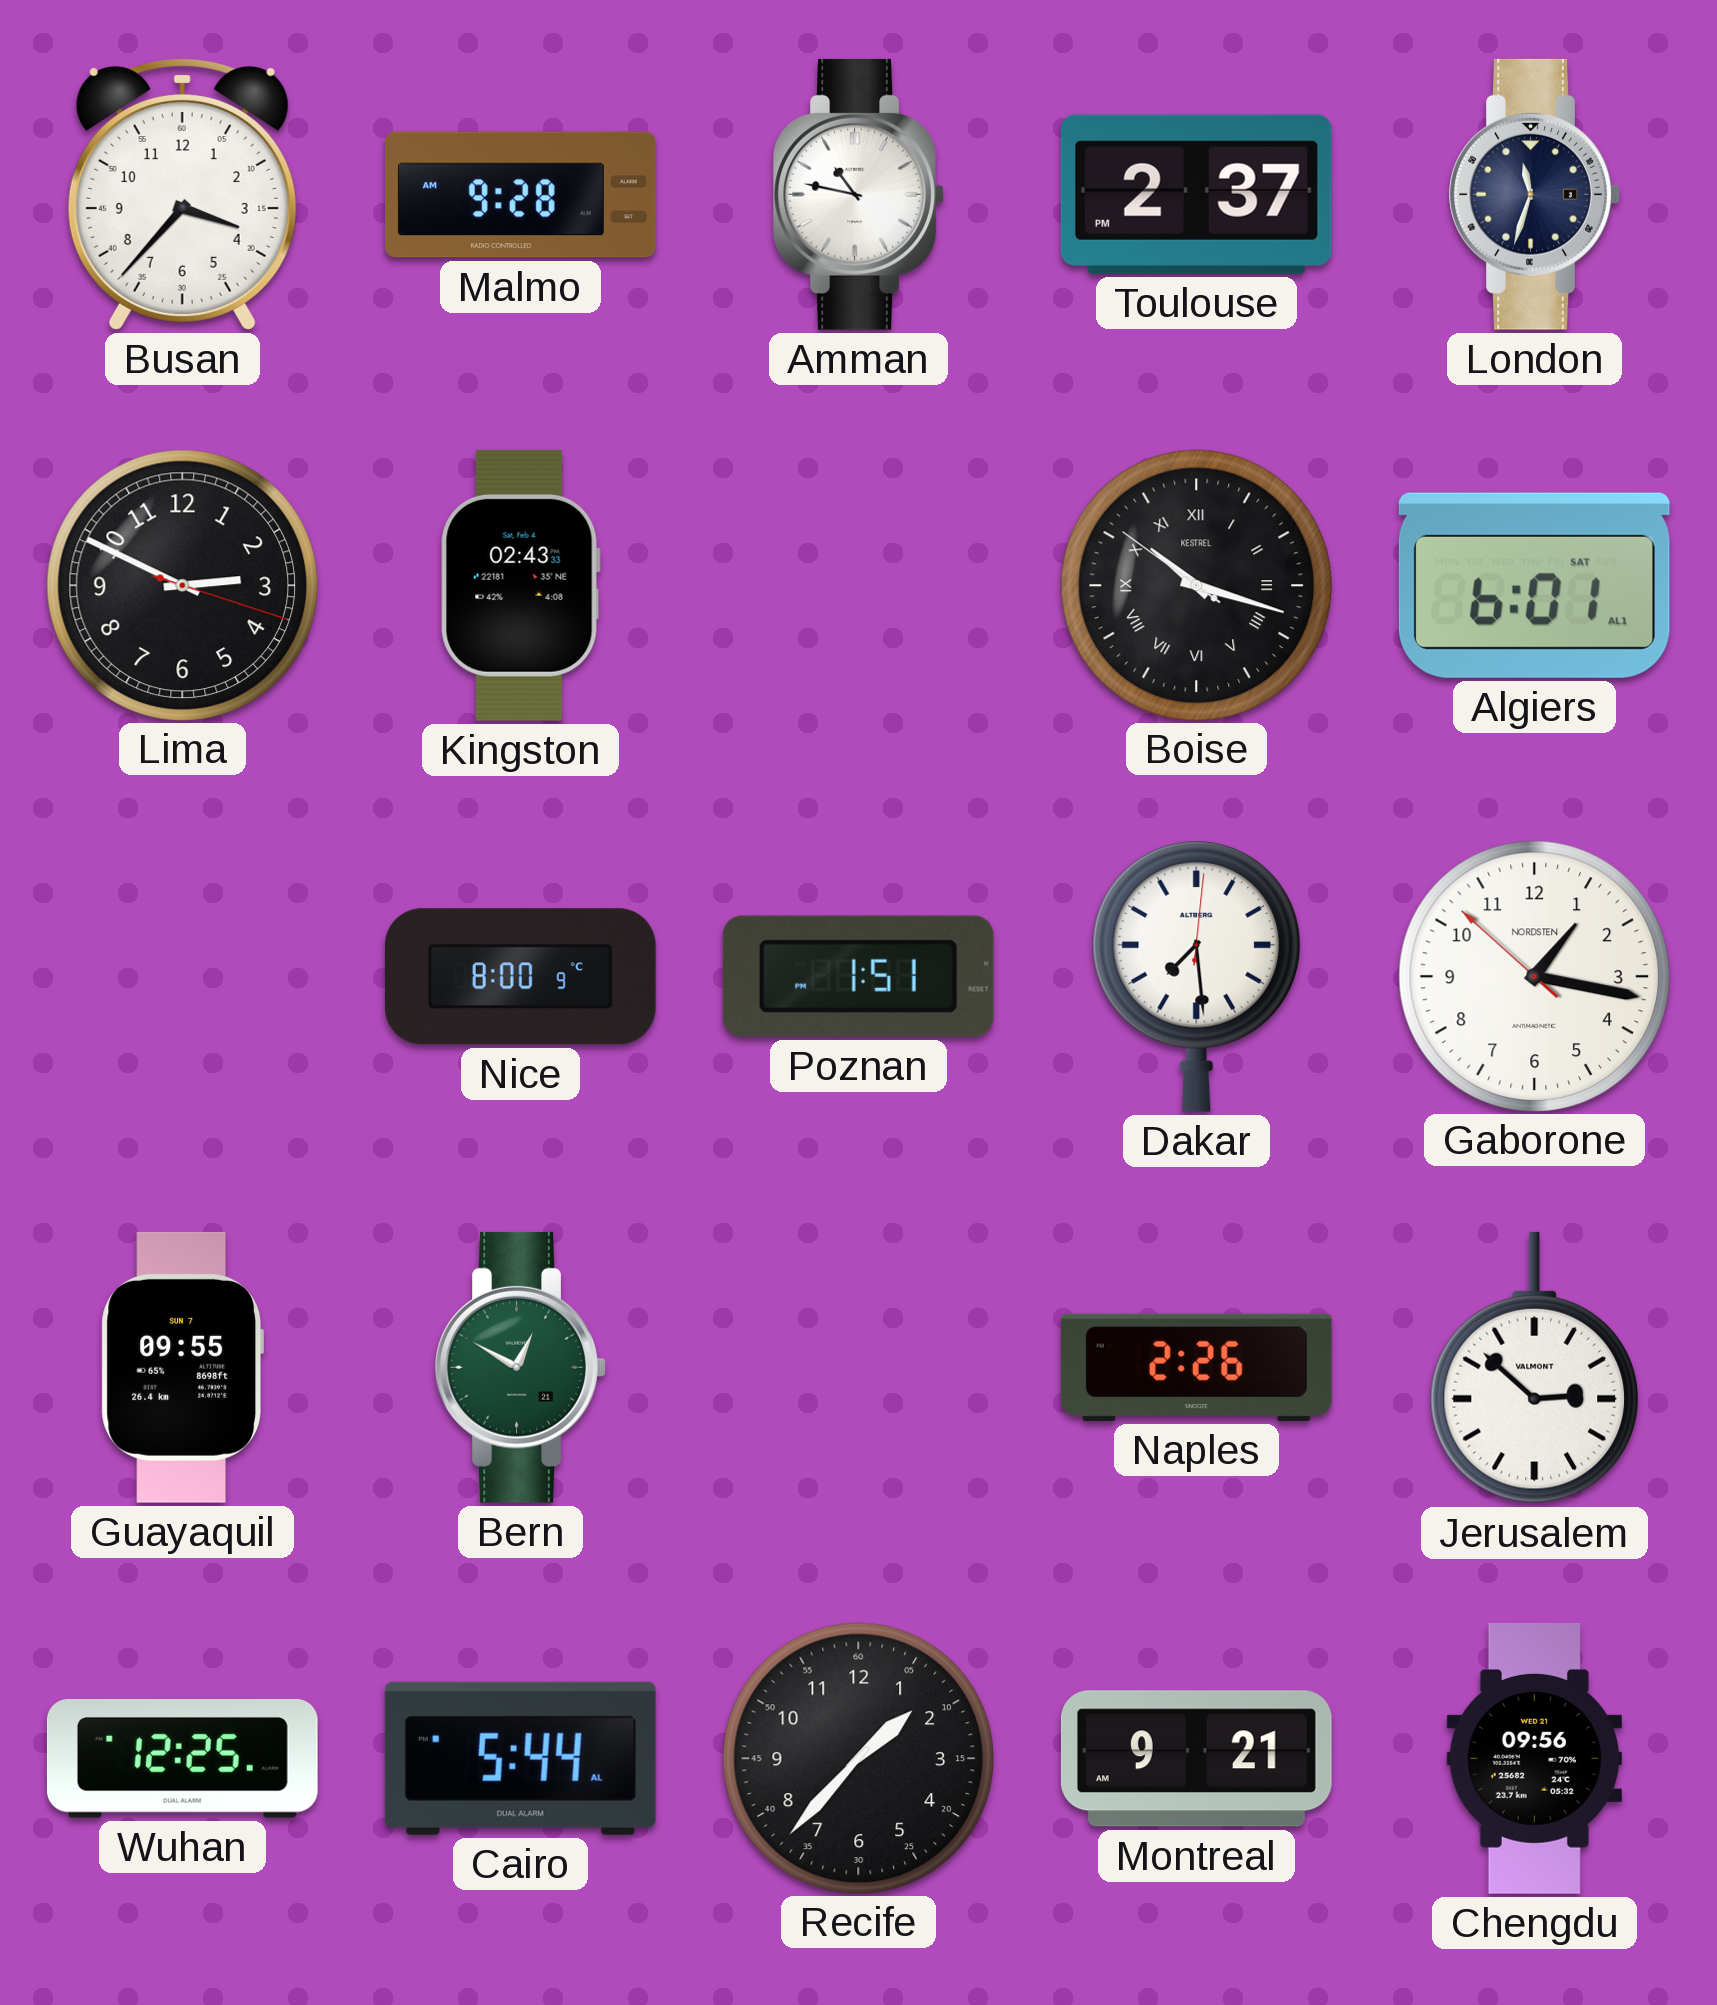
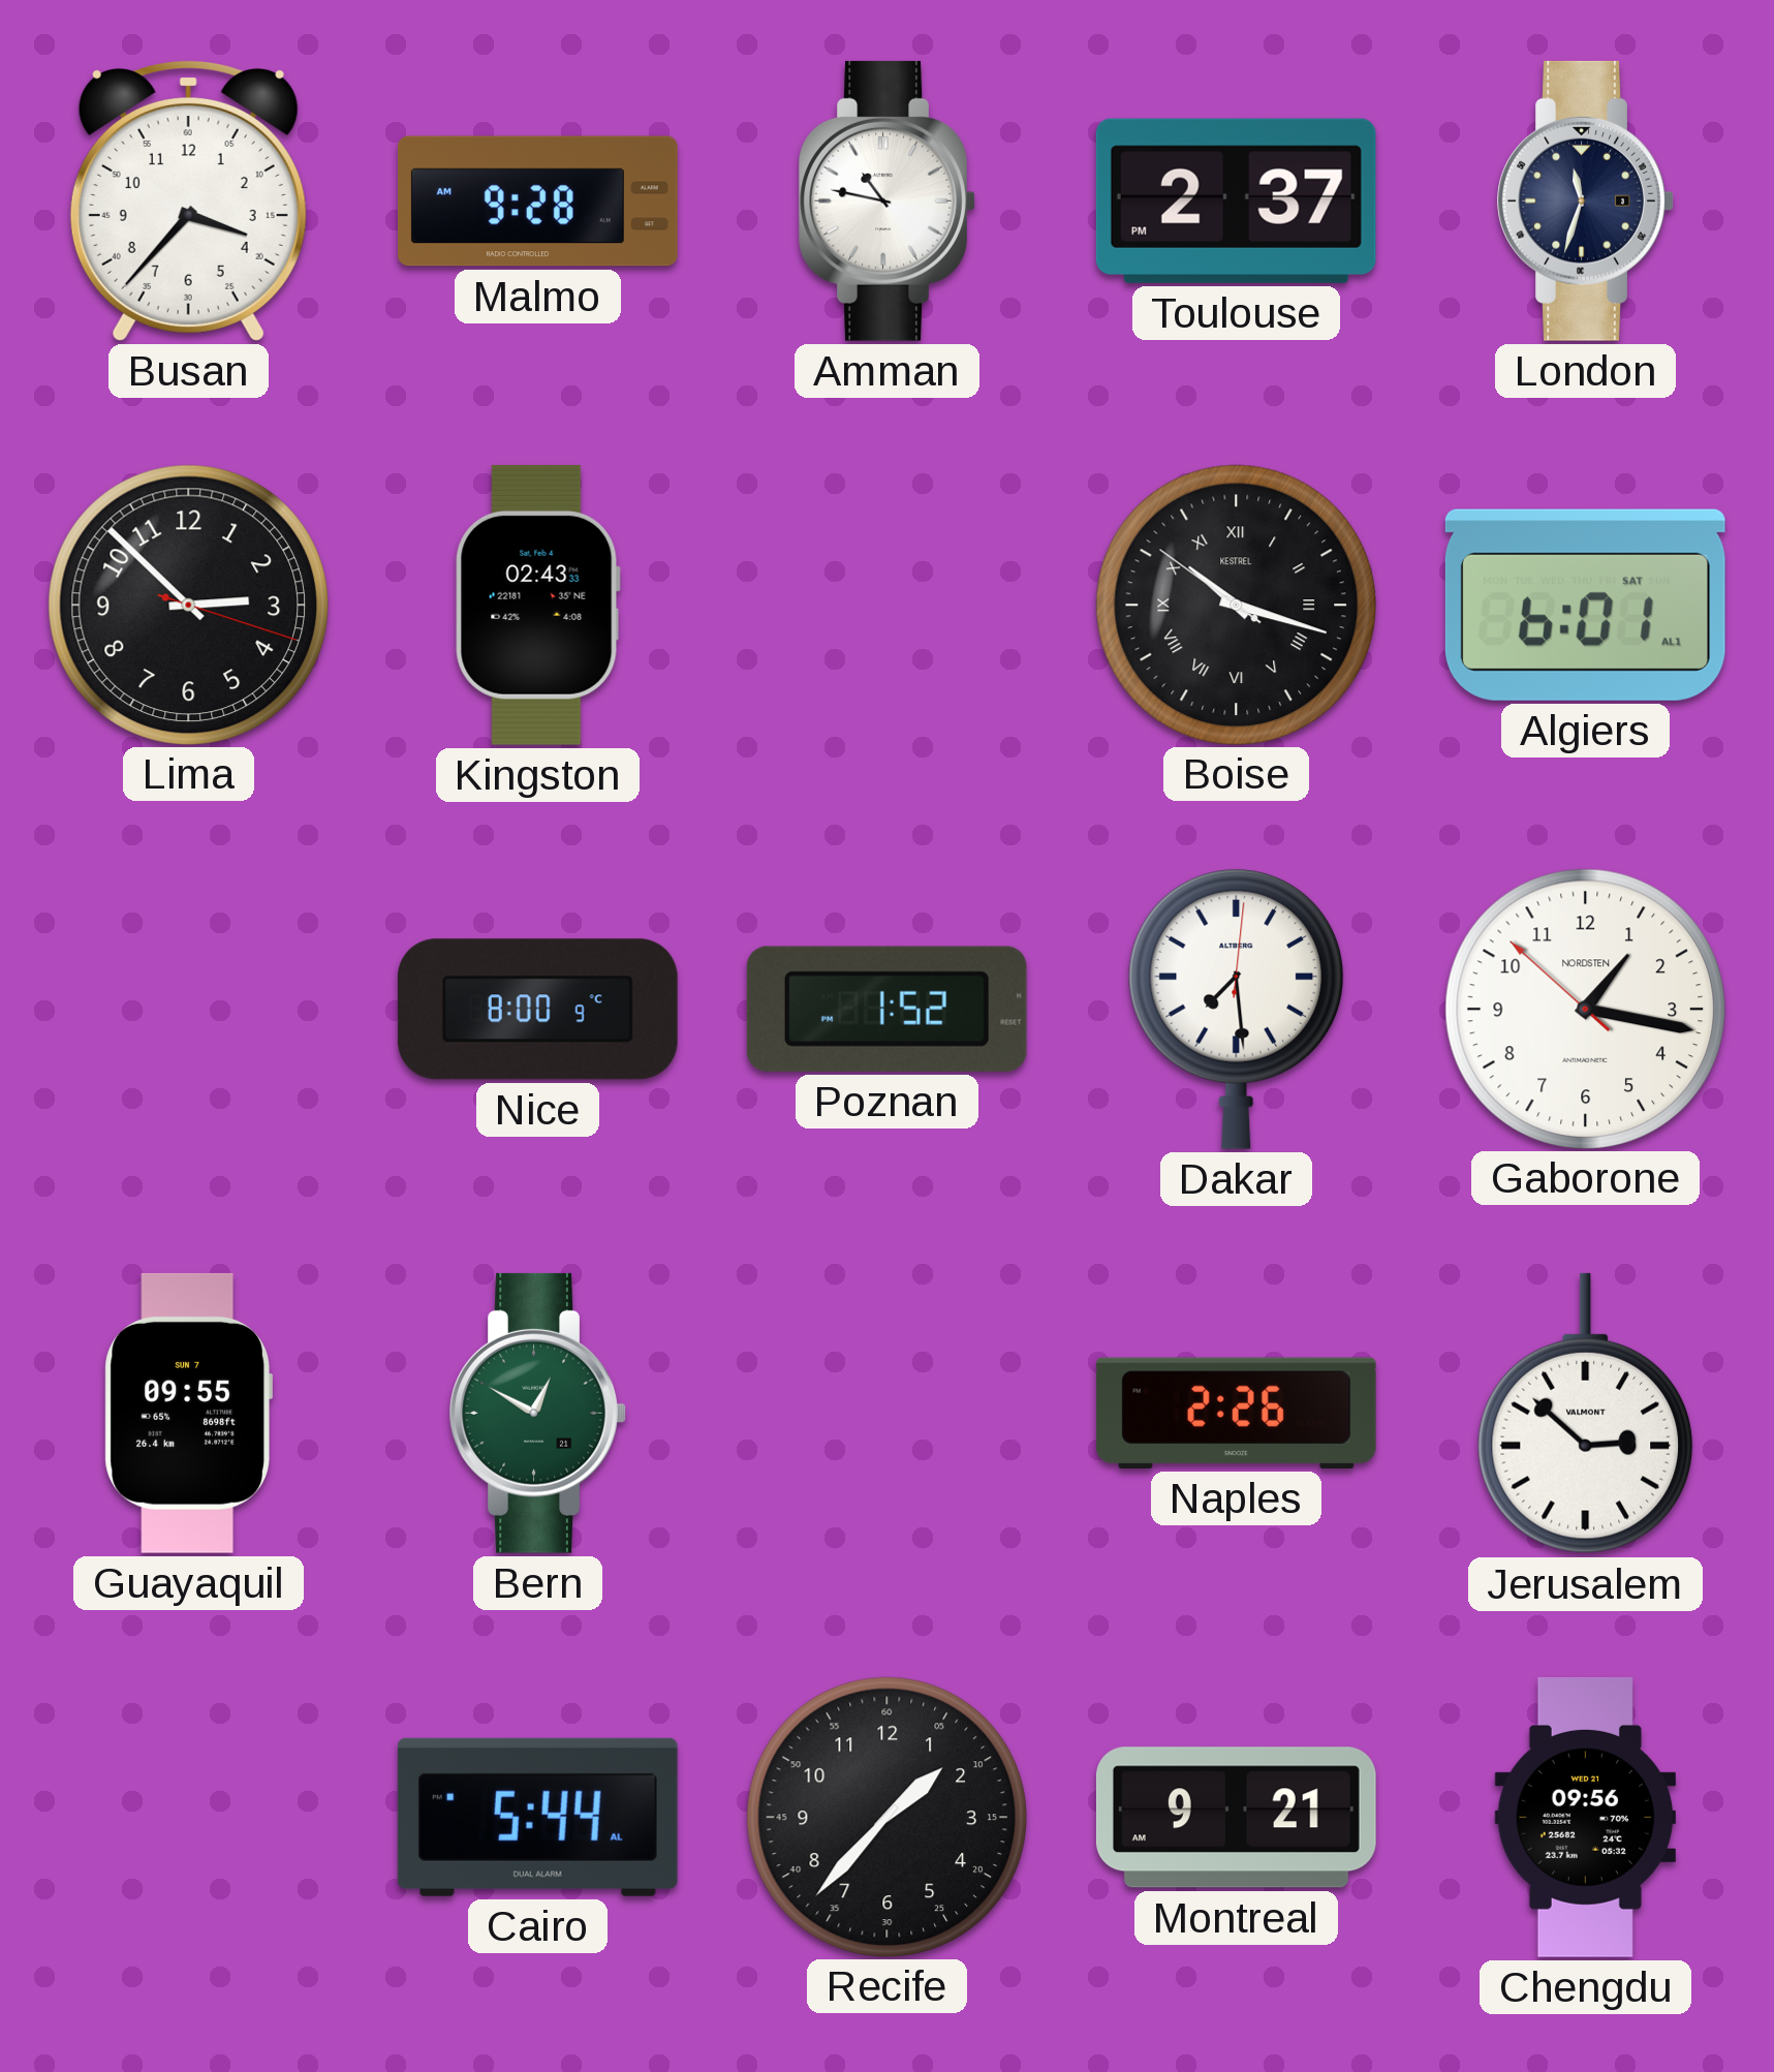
Lima: 2:49 -> 2:52
Poznan: 1:51 -> 1:52
Wuhan: 12:25 -> none
